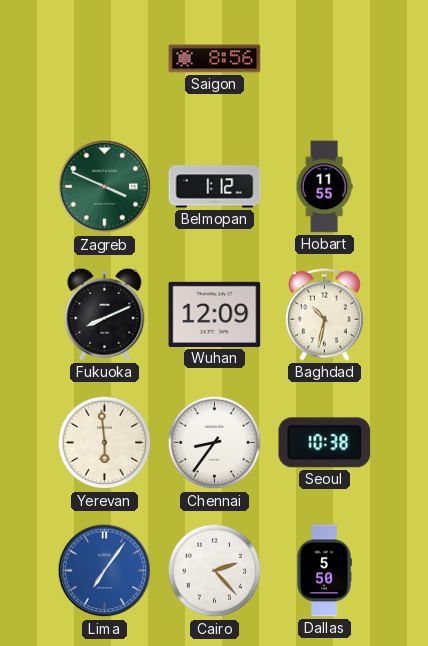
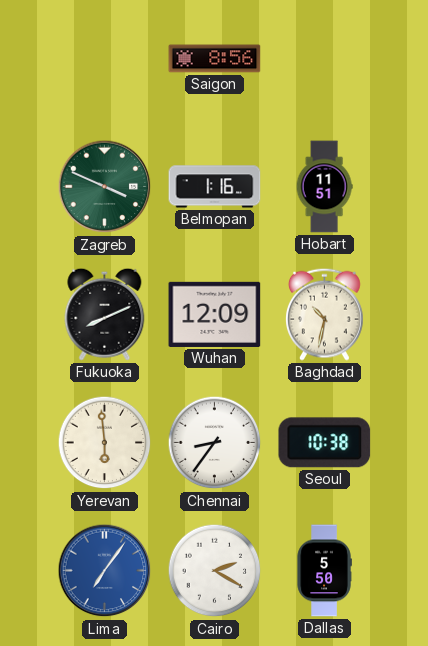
Belmopan: 1:12 -> 1:16
Hobart: 11:55 -> 11:51
Cairo: 2:23 -> 2:20
